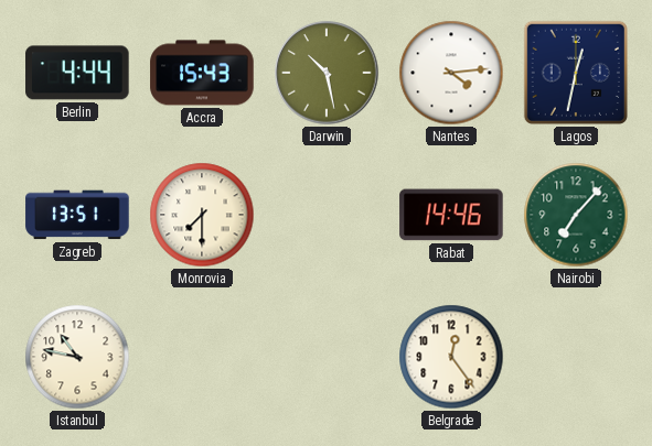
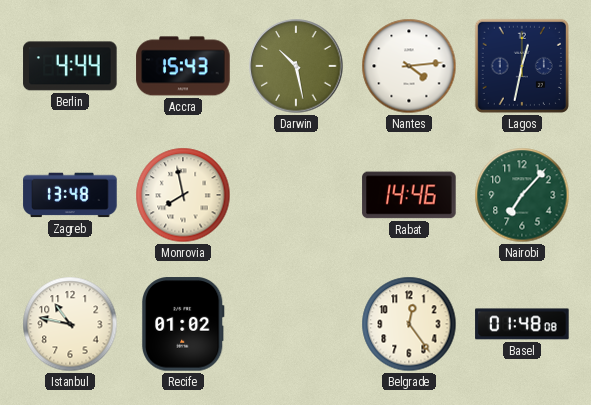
Zagreb: 13:51 -> 13:48
Monrovia: 7:30 -> 7:58
Recife: none -> 01:02
Basel: none -> 01:48
